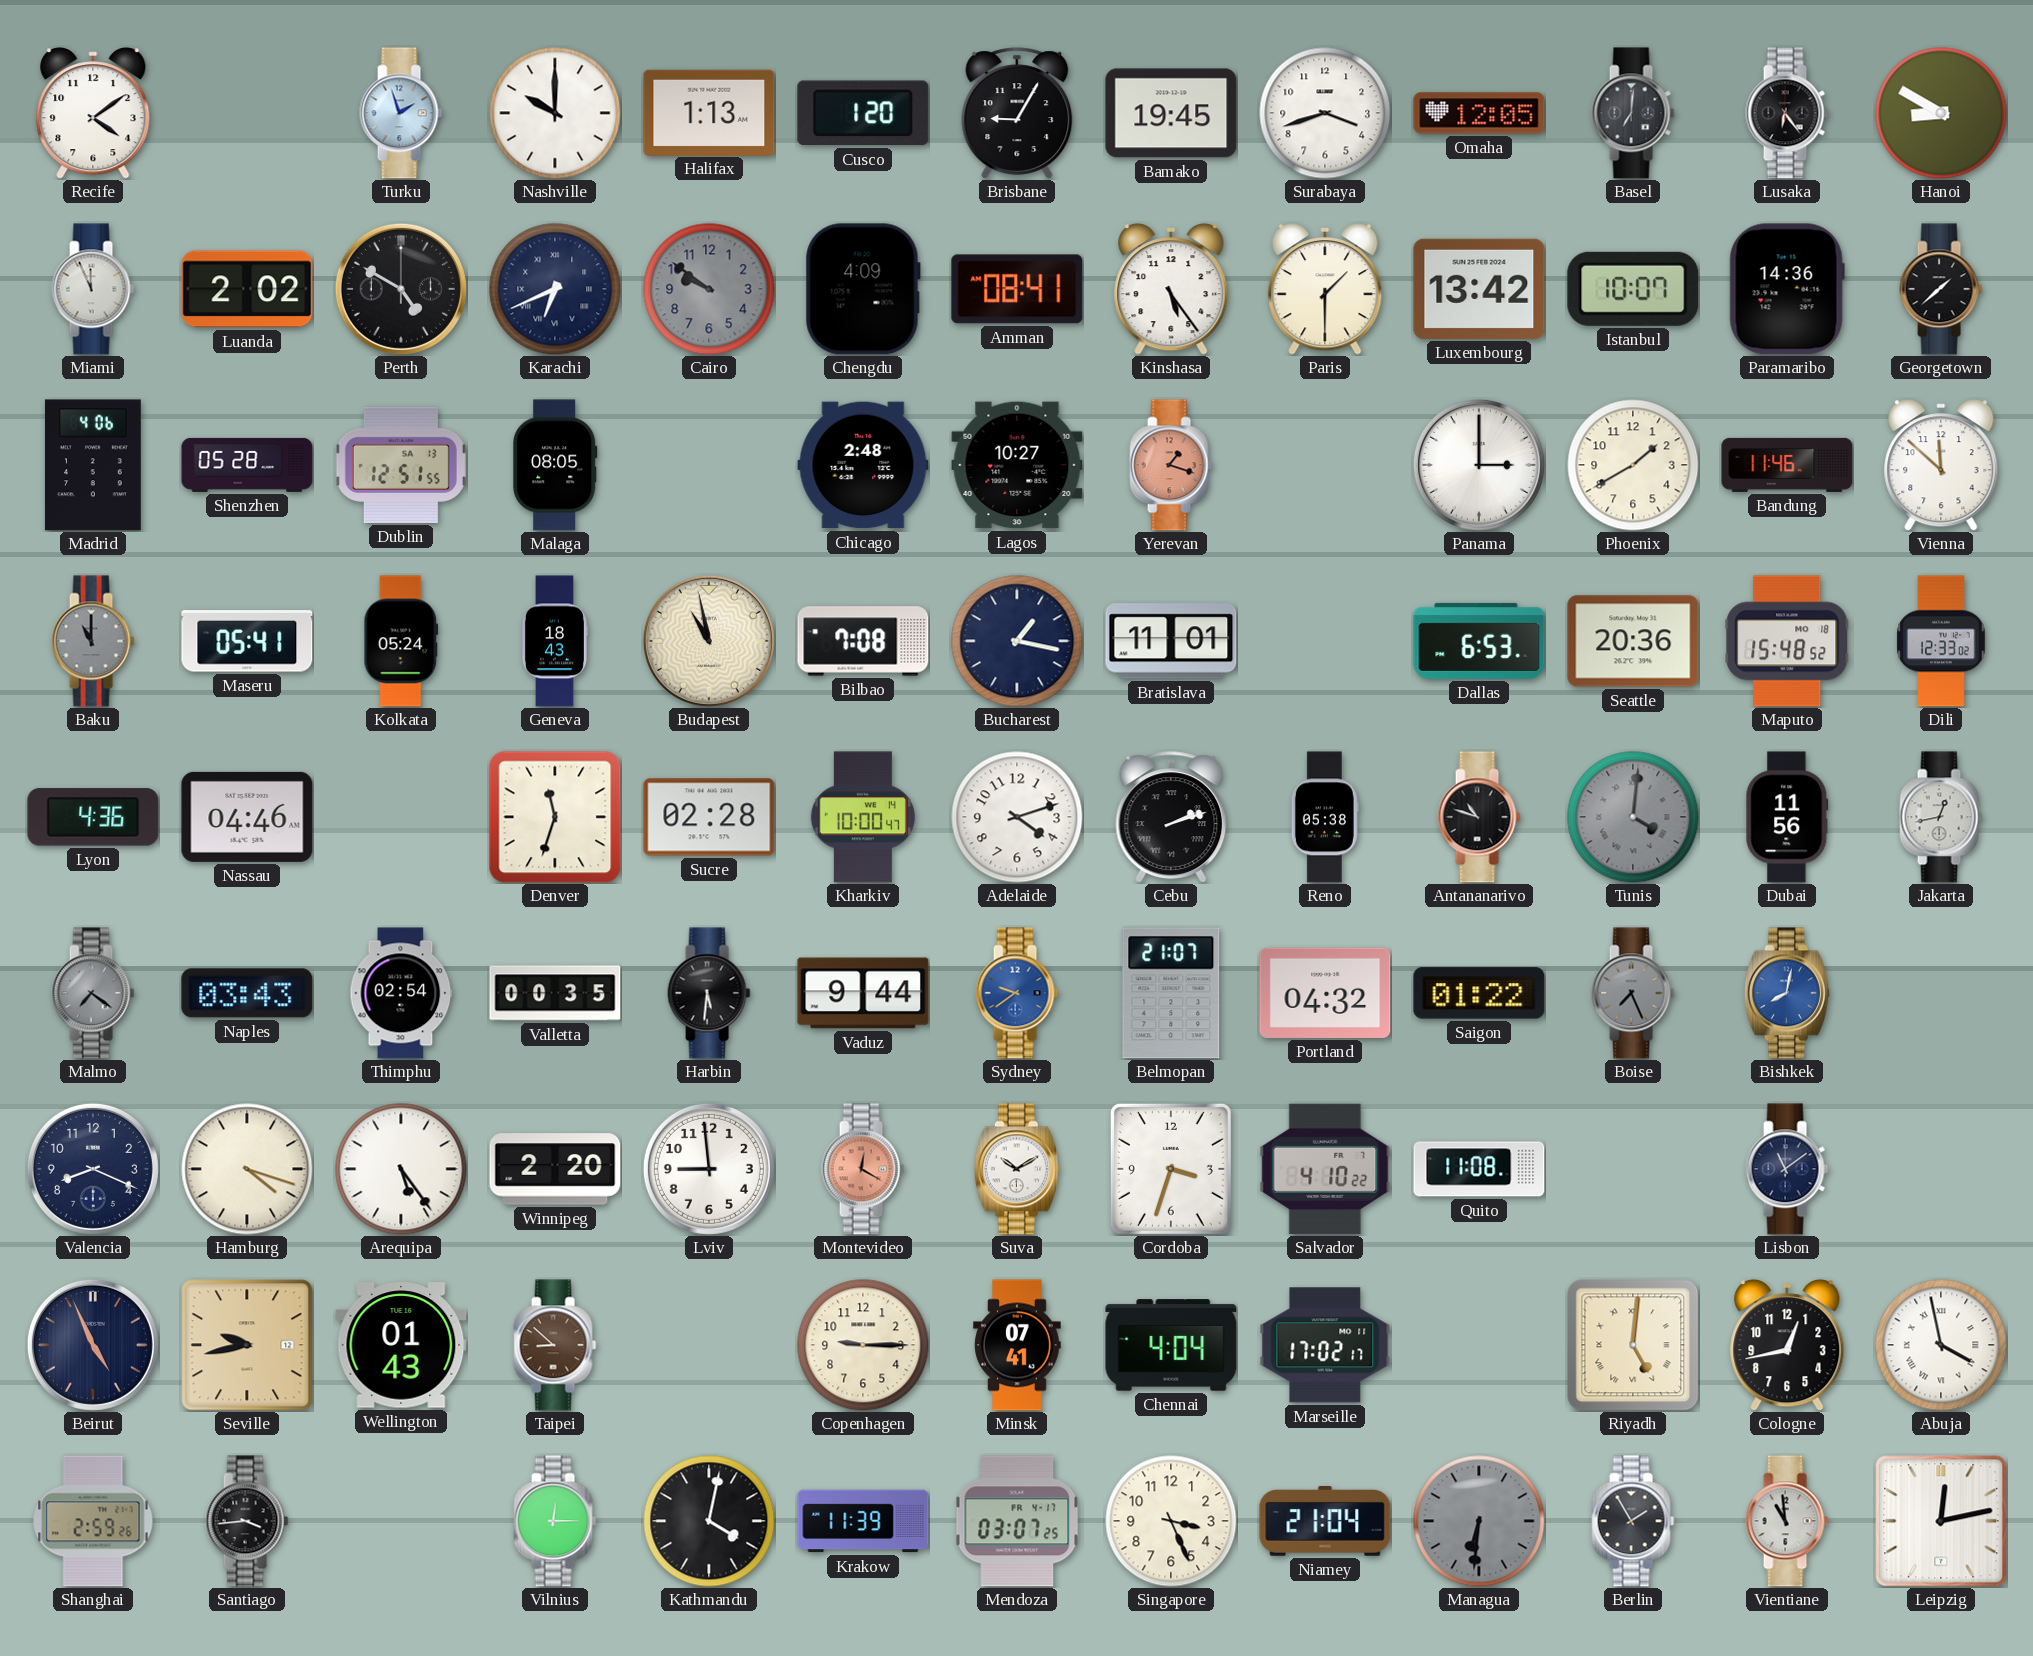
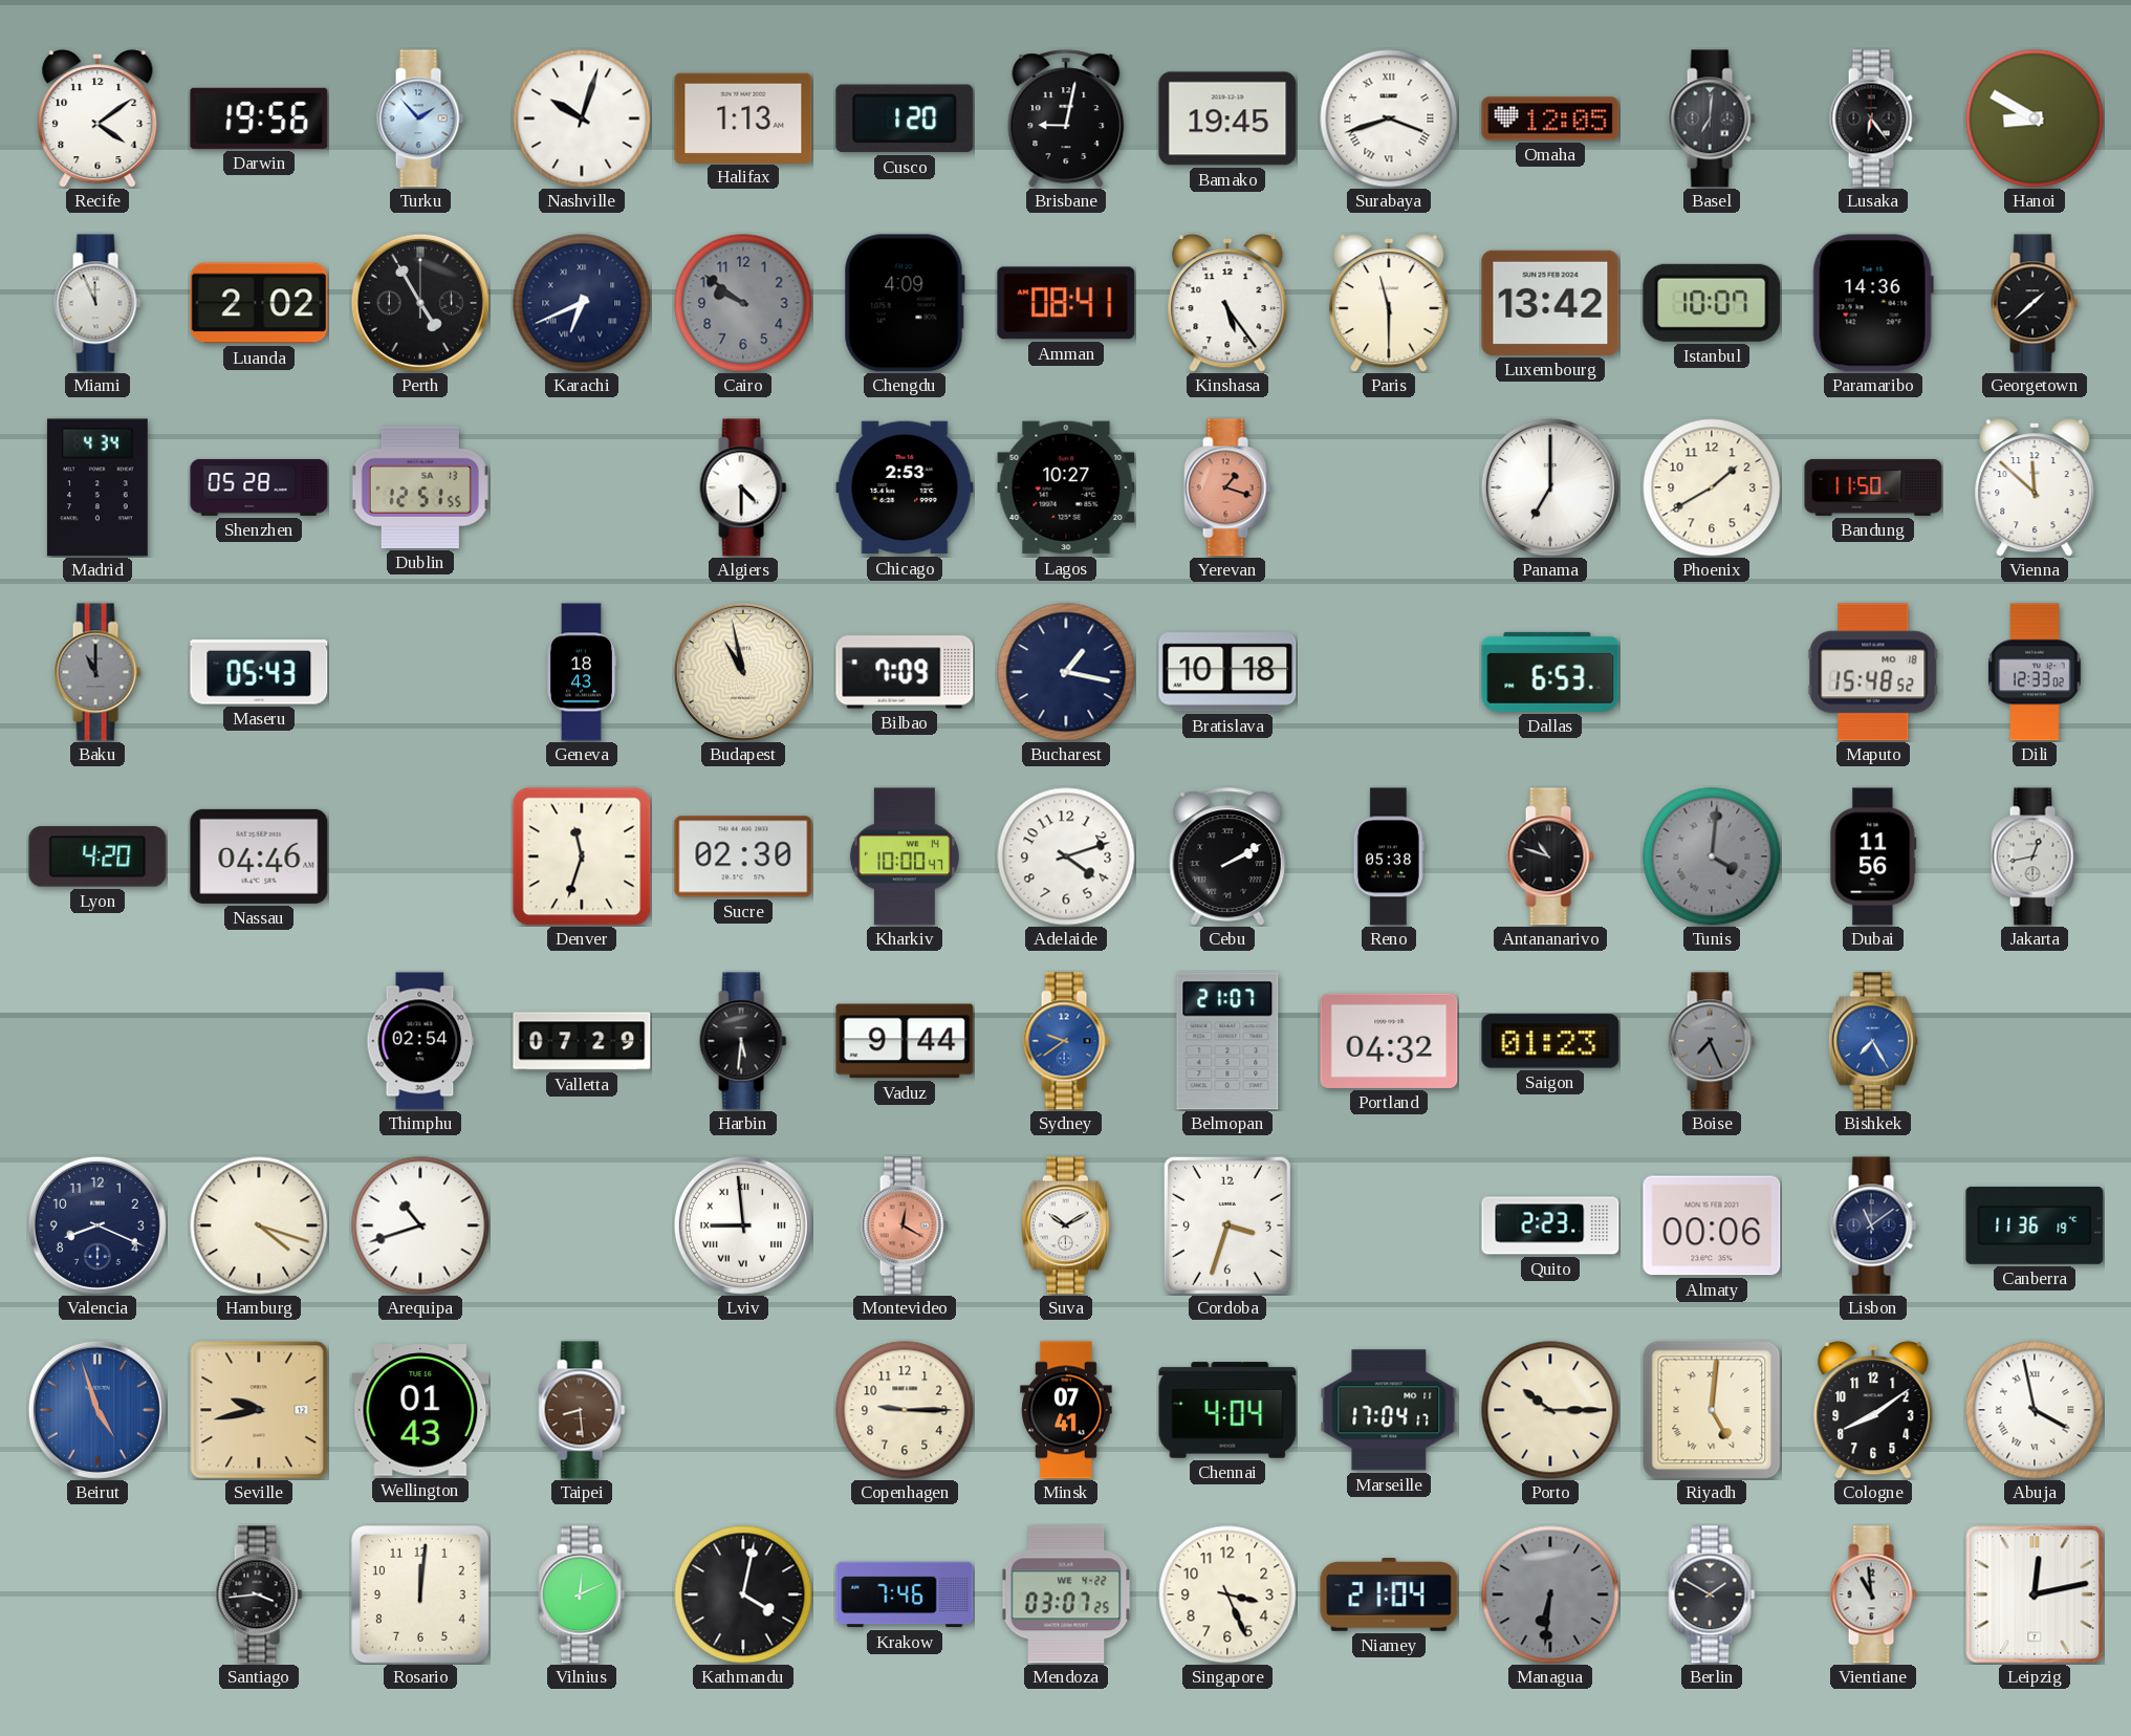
Darwin: none -> 19:56
Turku: 1:57 -> 1:53
Nashville: 10:00 -> 10:03
Brisbane: 9:05 -> 9:02
Surabaya numerals: Arabic -> Roman
Perth: 4:50 -> 4:55
Paris: 1:30 -> 11:30
Madrid: 4:06 -> 4:34
Malaga: 08:05 -> none
Algiers: none -> 4:30
Chicago: 2:48 -> 2:53
Panama: 3:00 -> 7:00
Bandung: 11:46 -> 11:50
Maseru: 05:41 -> 05:43
Kolkata: 05:24 -> none
Bilbao: 7:08 -> 7:09
Bratislava: 11:01 -> 10:18
Seattle: 20:36 -> none
Lyon: 4:36 -> 4:20
Sucre: 02:28 -> 02:30
Cebu: 2:12 -> 2:10
Malmo: 7:21 -> none
Naples: 03:43 -> none
Valletta: 00:35 -> 07:29
Saigon: 01:22 -> 01:23
Bishkek: 8:02 -> 7:25
Arequipa: 5:24 -> 10:42
Winnipeg: 2:20 -> none
Lviv numerals: Arabic -> Roman
Salvador: 4:10 -> none
Quito: 11:08 -> 2:23
Almaty: none -> 00:06
Canberra: none -> 11:36
Beirut: 4:56 -> 4:57
Beirut dial: navy -> blue
Taipei: 8:52 -> 8:29
Marseille: 17:02 -> 17:04
Porto: none -> 10:15
Cologne: 12:43 -> 8:09
Shanghai: 2:59 -> none
Rosario: none -> 12:01
Vilnius: 12:15 -> 12:11
Krakow: 11:39 -> 7:46
Mendoza date: FR 4-17 -> WE 4-22
Berlin: 1:55 -> 1:50
